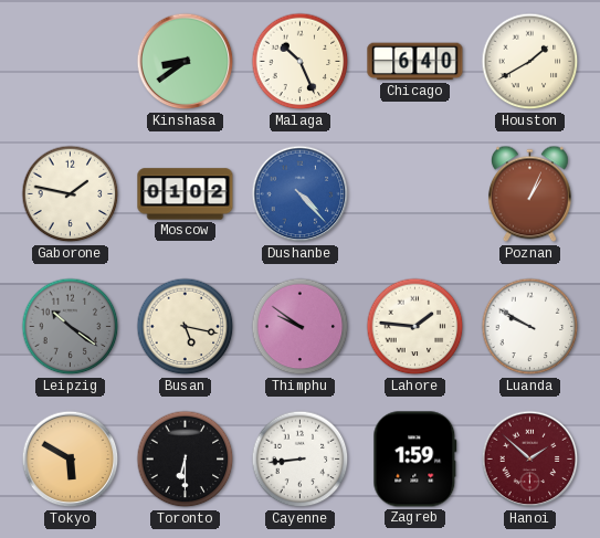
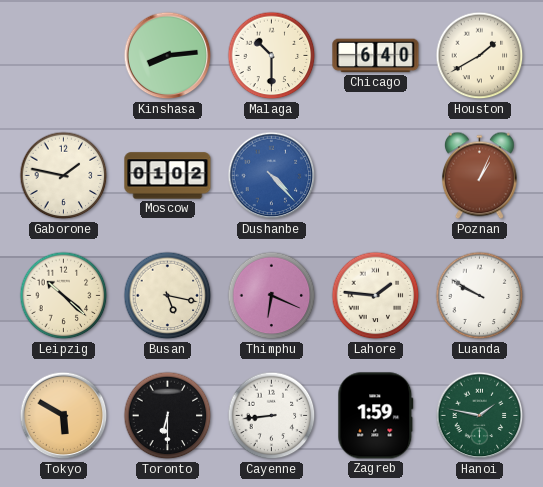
Kinshasa: 8:39 -> 8:14
Malaga: 10:26 -> 10:30
Leipzig: 10:21 -> 10:22
Leipzig dial: grey -> cream
Thimphu: 9:51 -> 6:19
Hanoi: 1:52 -> 1:47
Hanoi dial: burgundy -> green
